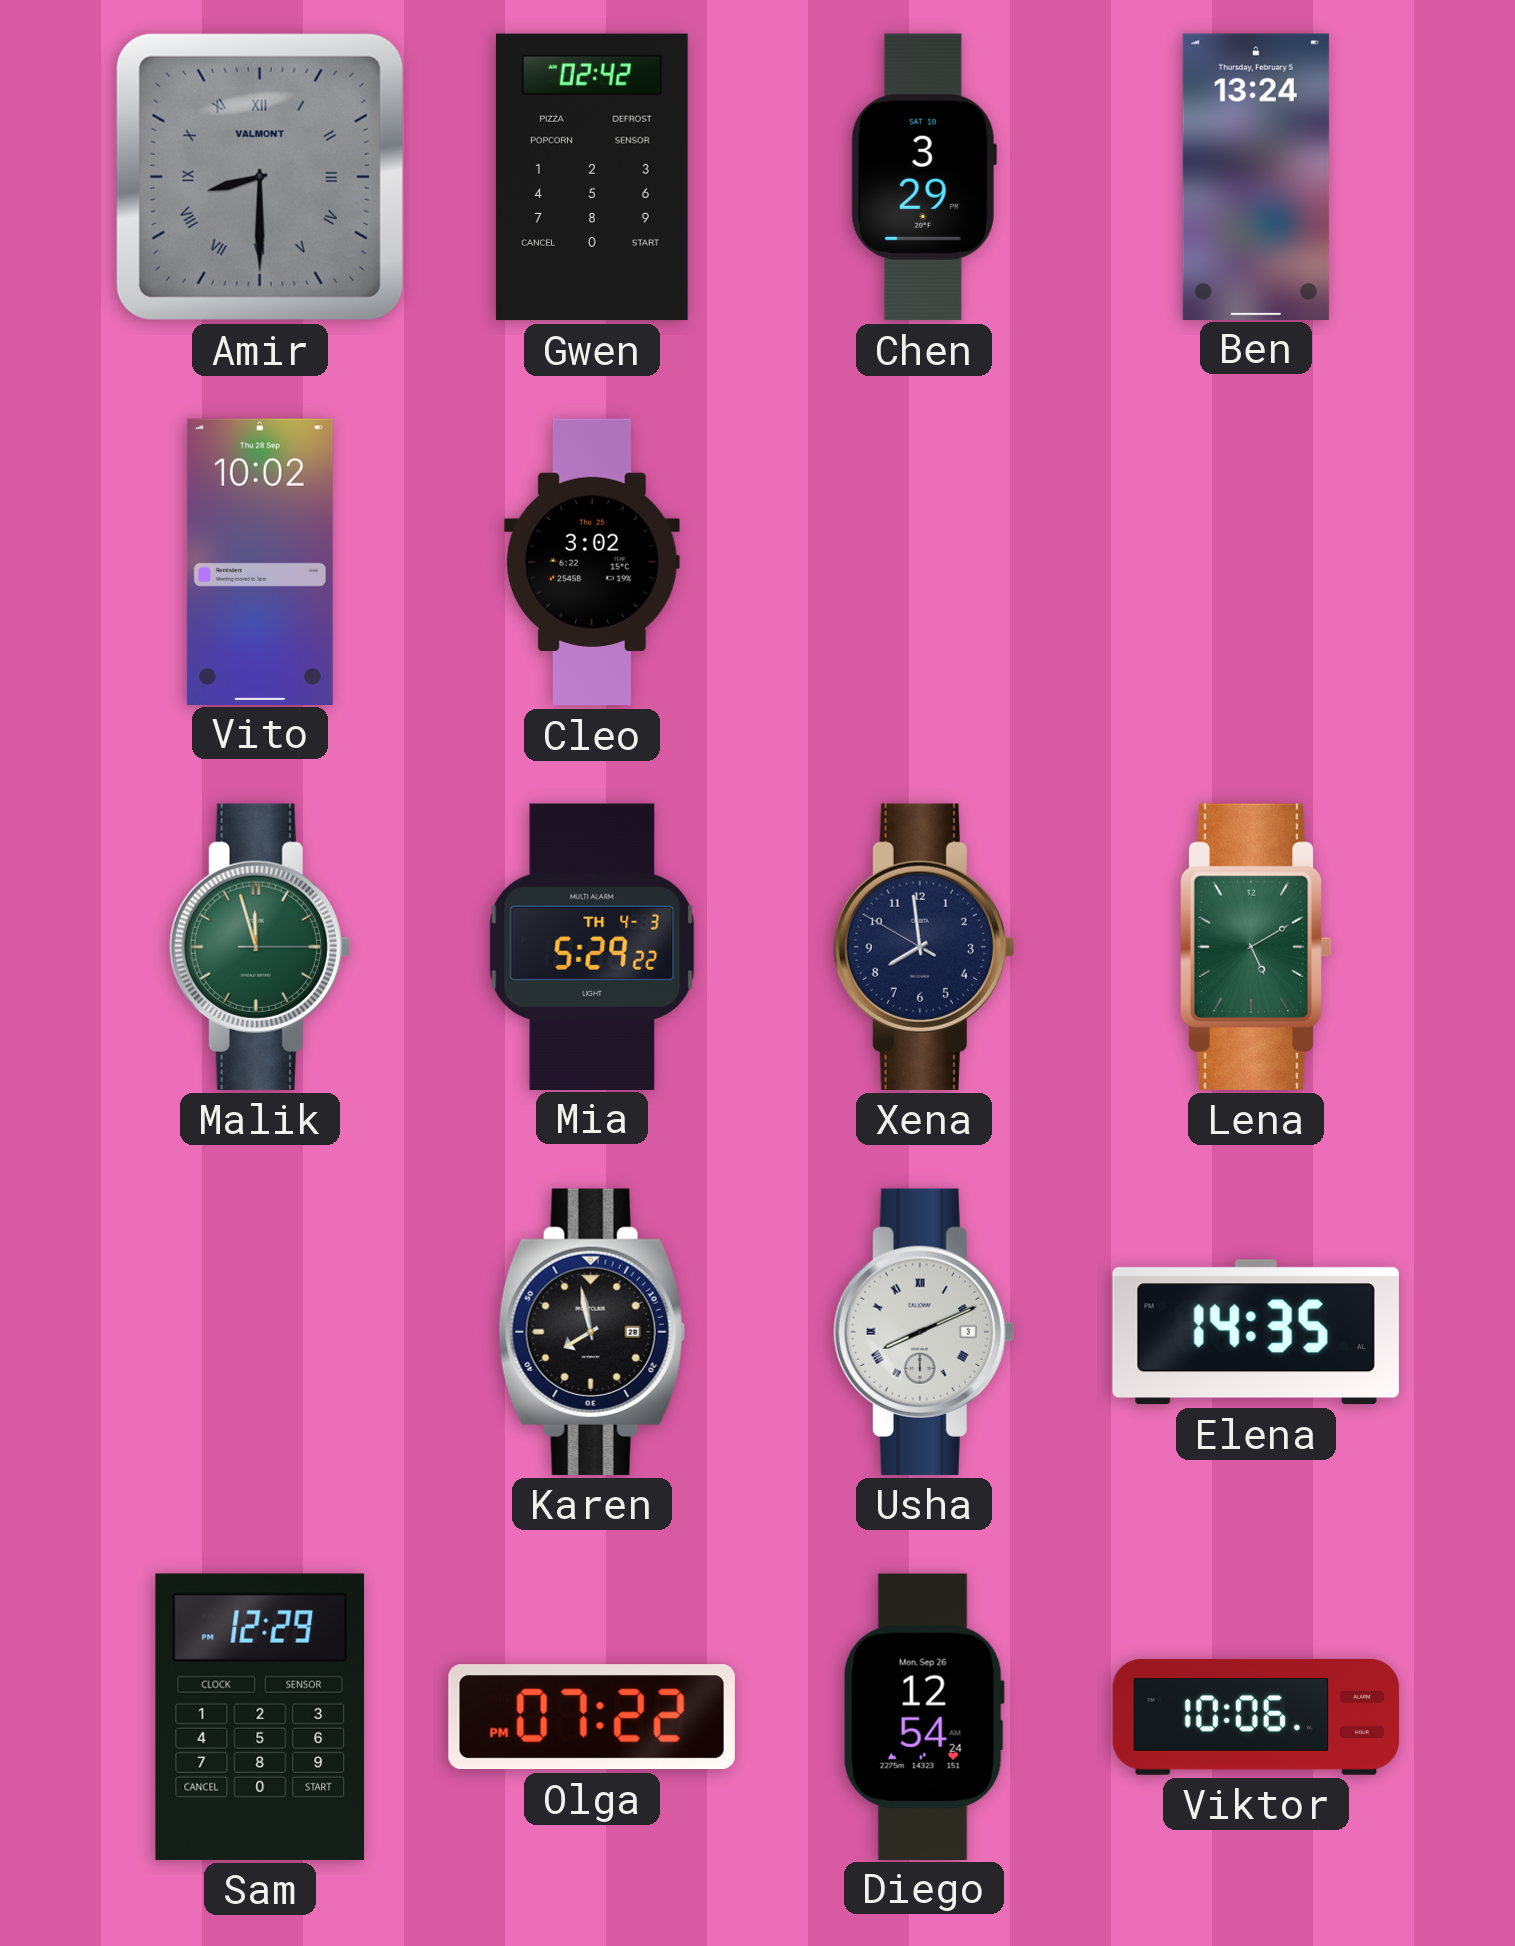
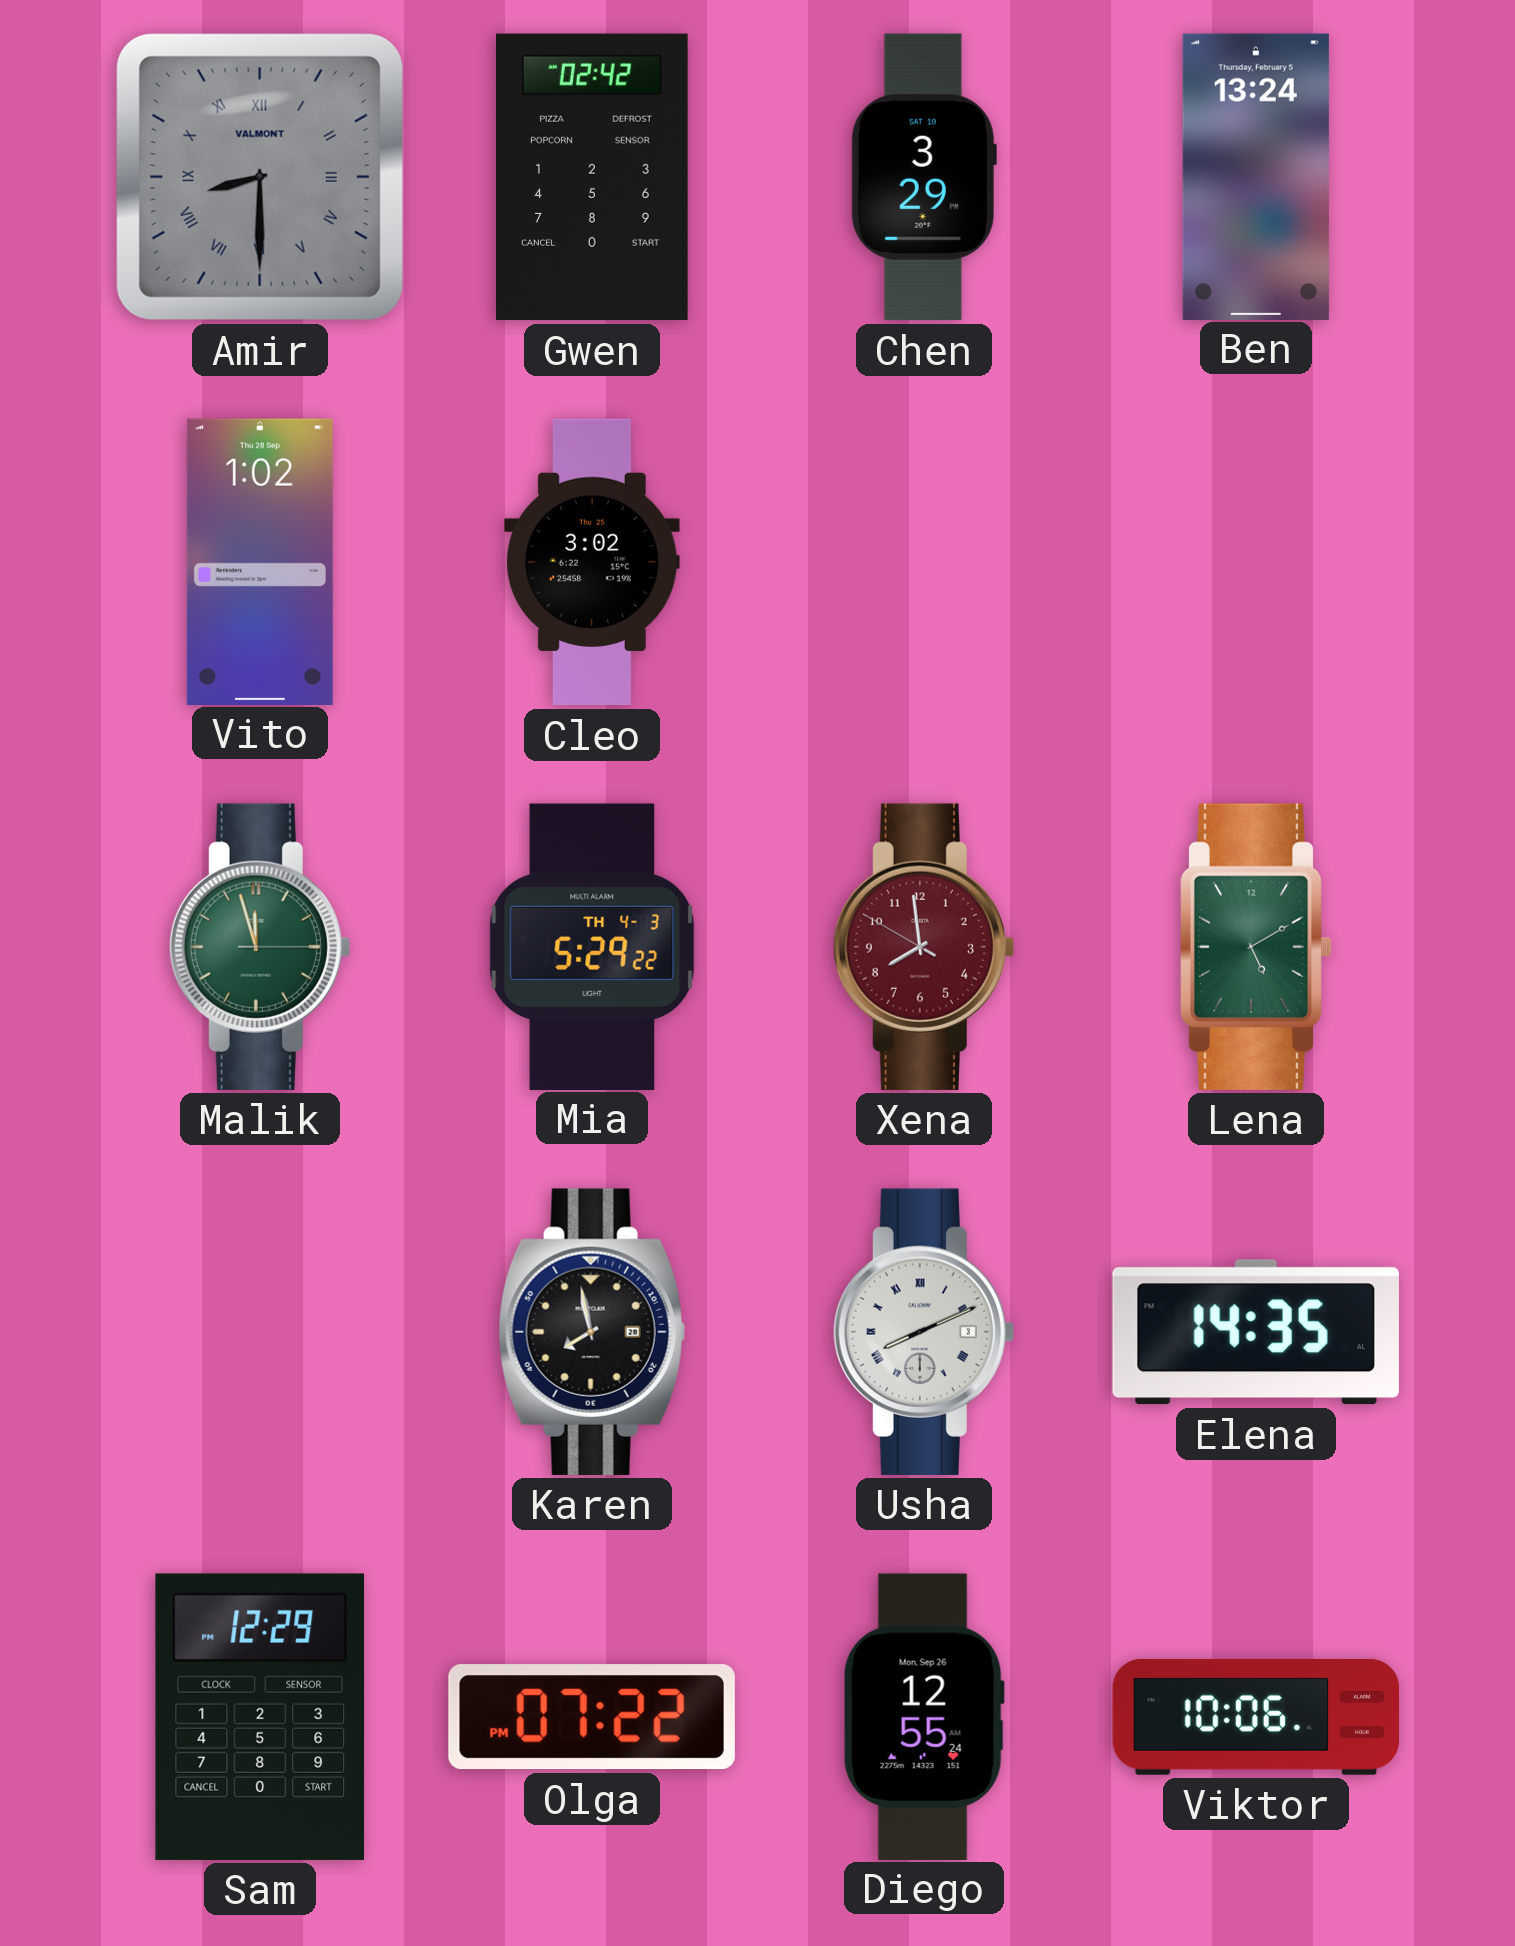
Vito: 10:02 -> 1:02
Xena dial: navy -> burgundy
Diego: 12:54 -> 12:55
